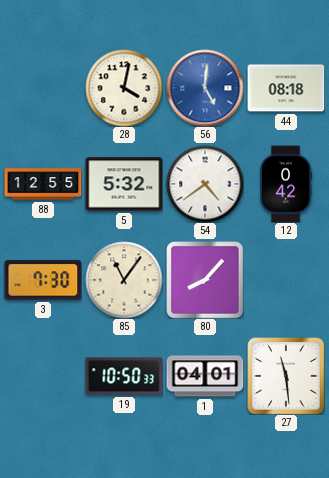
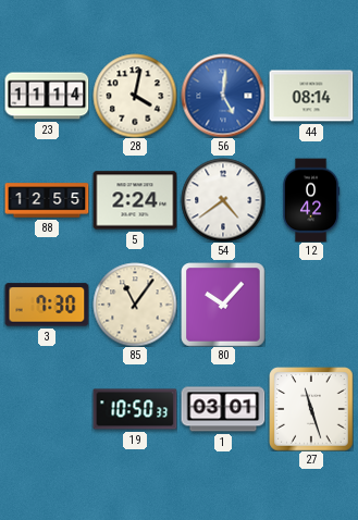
23: none -> 11:14
44: 08:18 -> 08:14
5: 5:32 -> 2:24
80: 8:07 -> 10:07
1: 04:01 -> 03:01
27: 11:29 -> 11:27
